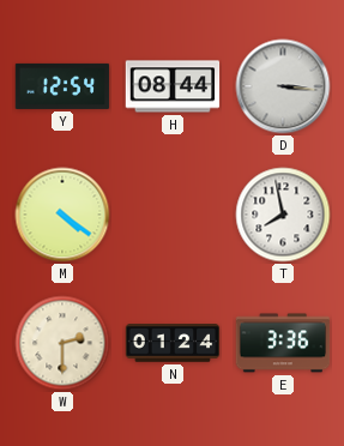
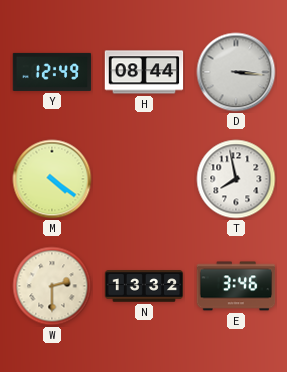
Y: 12:54 -> 12:49
N: 01:24 -> 13:32
E: 3:36 -> 3:46
